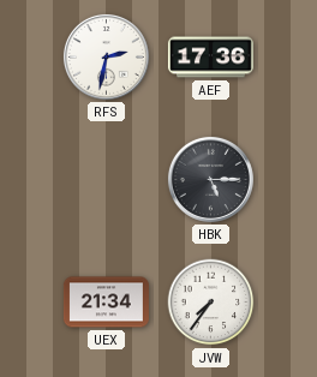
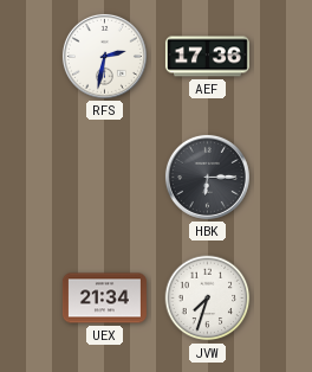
HBK: 5:15 -> 6:15
JVW: 7:36 -> 7:33
